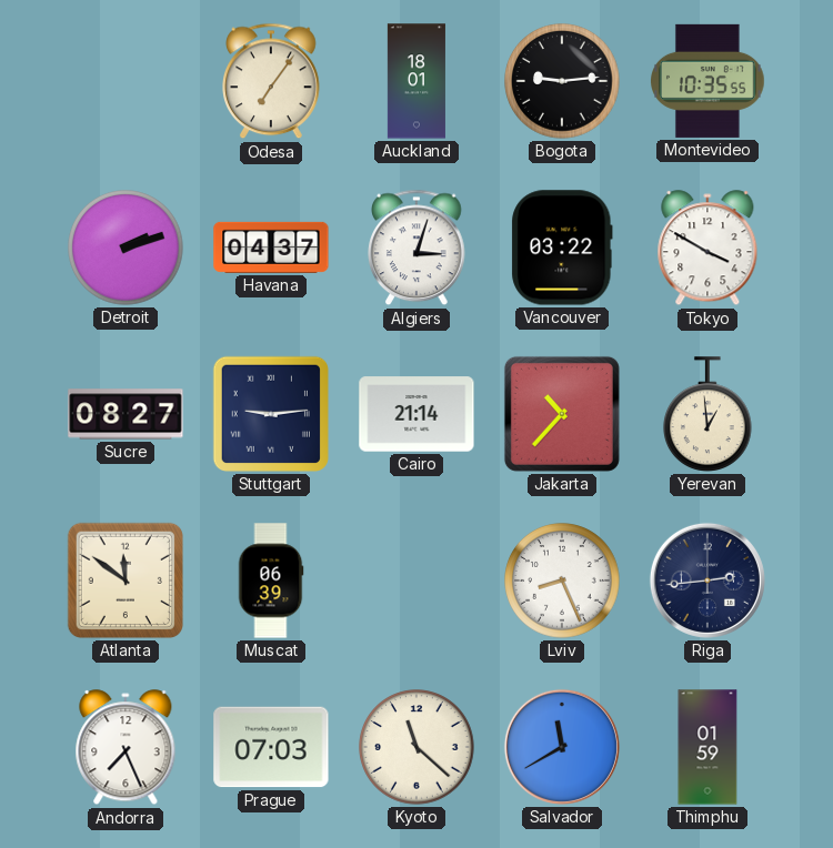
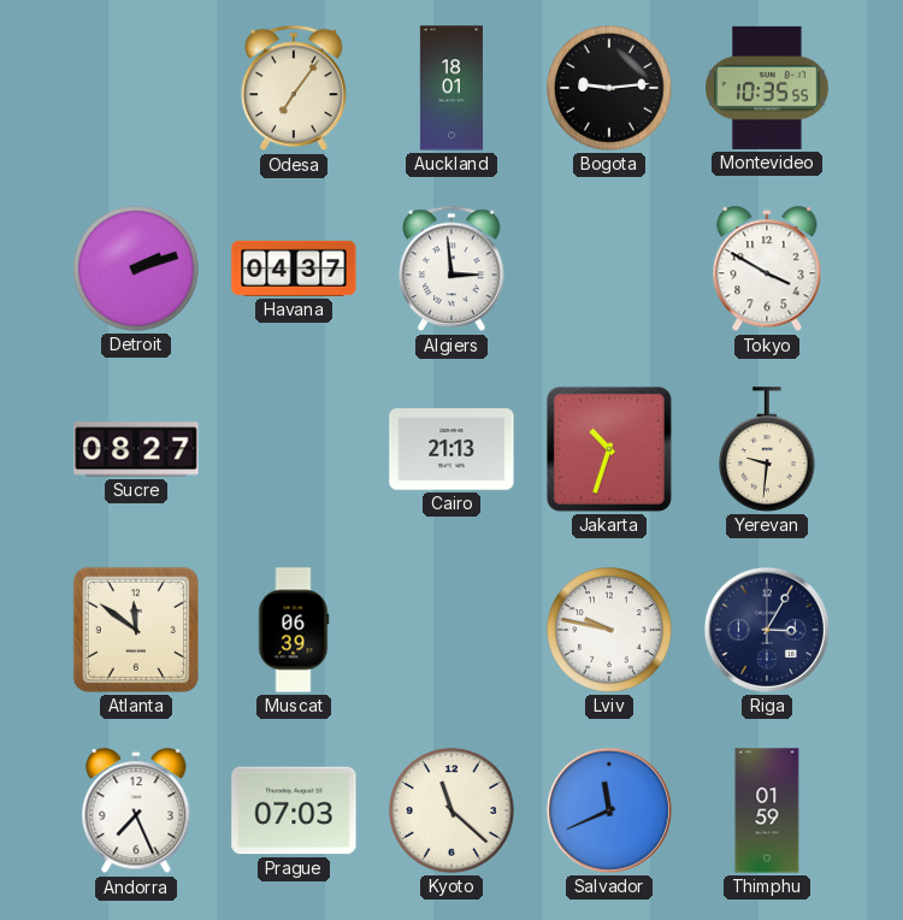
Algiers: 3:03 -> 2:59
Vancouver: 03:22 -> none
Stuttgart: 9:14 -> none
Cairo: 21:14 -> 21:13
Jakarta: 10:37 -> 10:33
Yerevan: 12:59 -> 9:31
Lviv: 8:26 -> 9:47
Riga: 2:44 -> 3:05
Salvador: 11:40 -> 11:41
